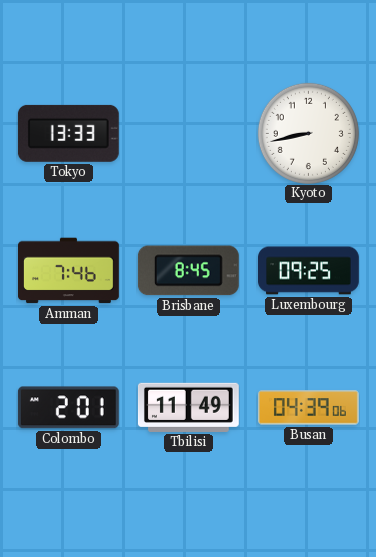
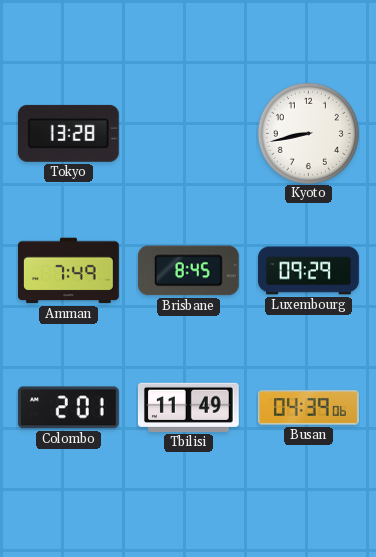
Tokyo: 13:33 -> 13:28
Amman: 7:46 -> 7:49
Luxembourg: 09:25 -> 09:29
